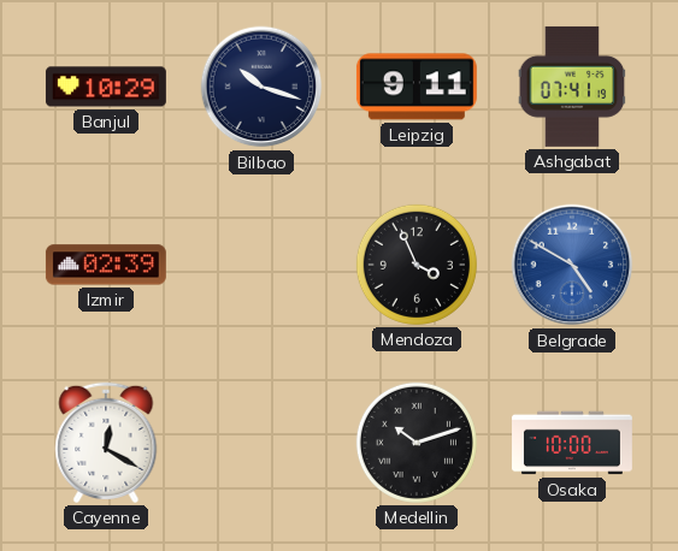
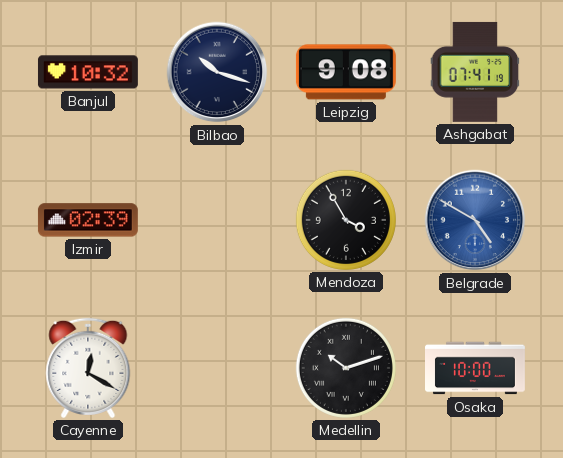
Banjul: 10:29 -> 10:32
Leipzig: 9:11 -> 9:08
Mendoza: 3:56 -> 3:55
